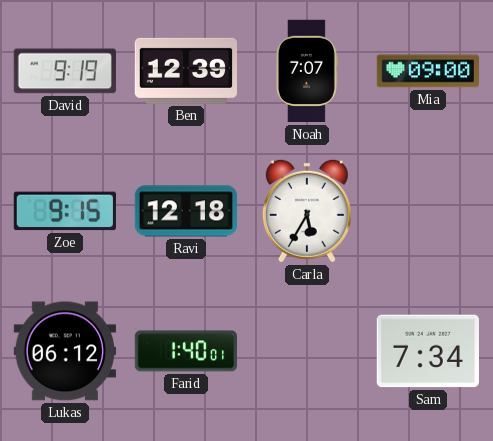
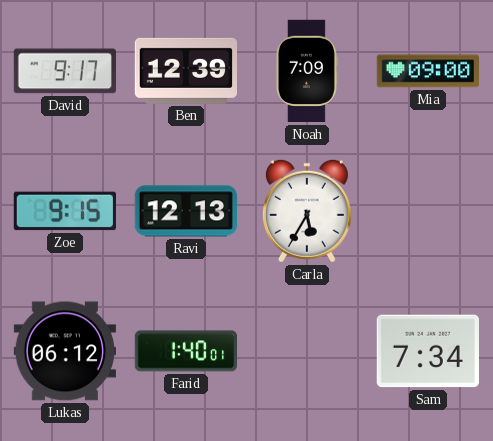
David: 9:19 -> 9:17
Noah: 7:07 -> 7:09
Ravi: 12:18 -> 12:13
